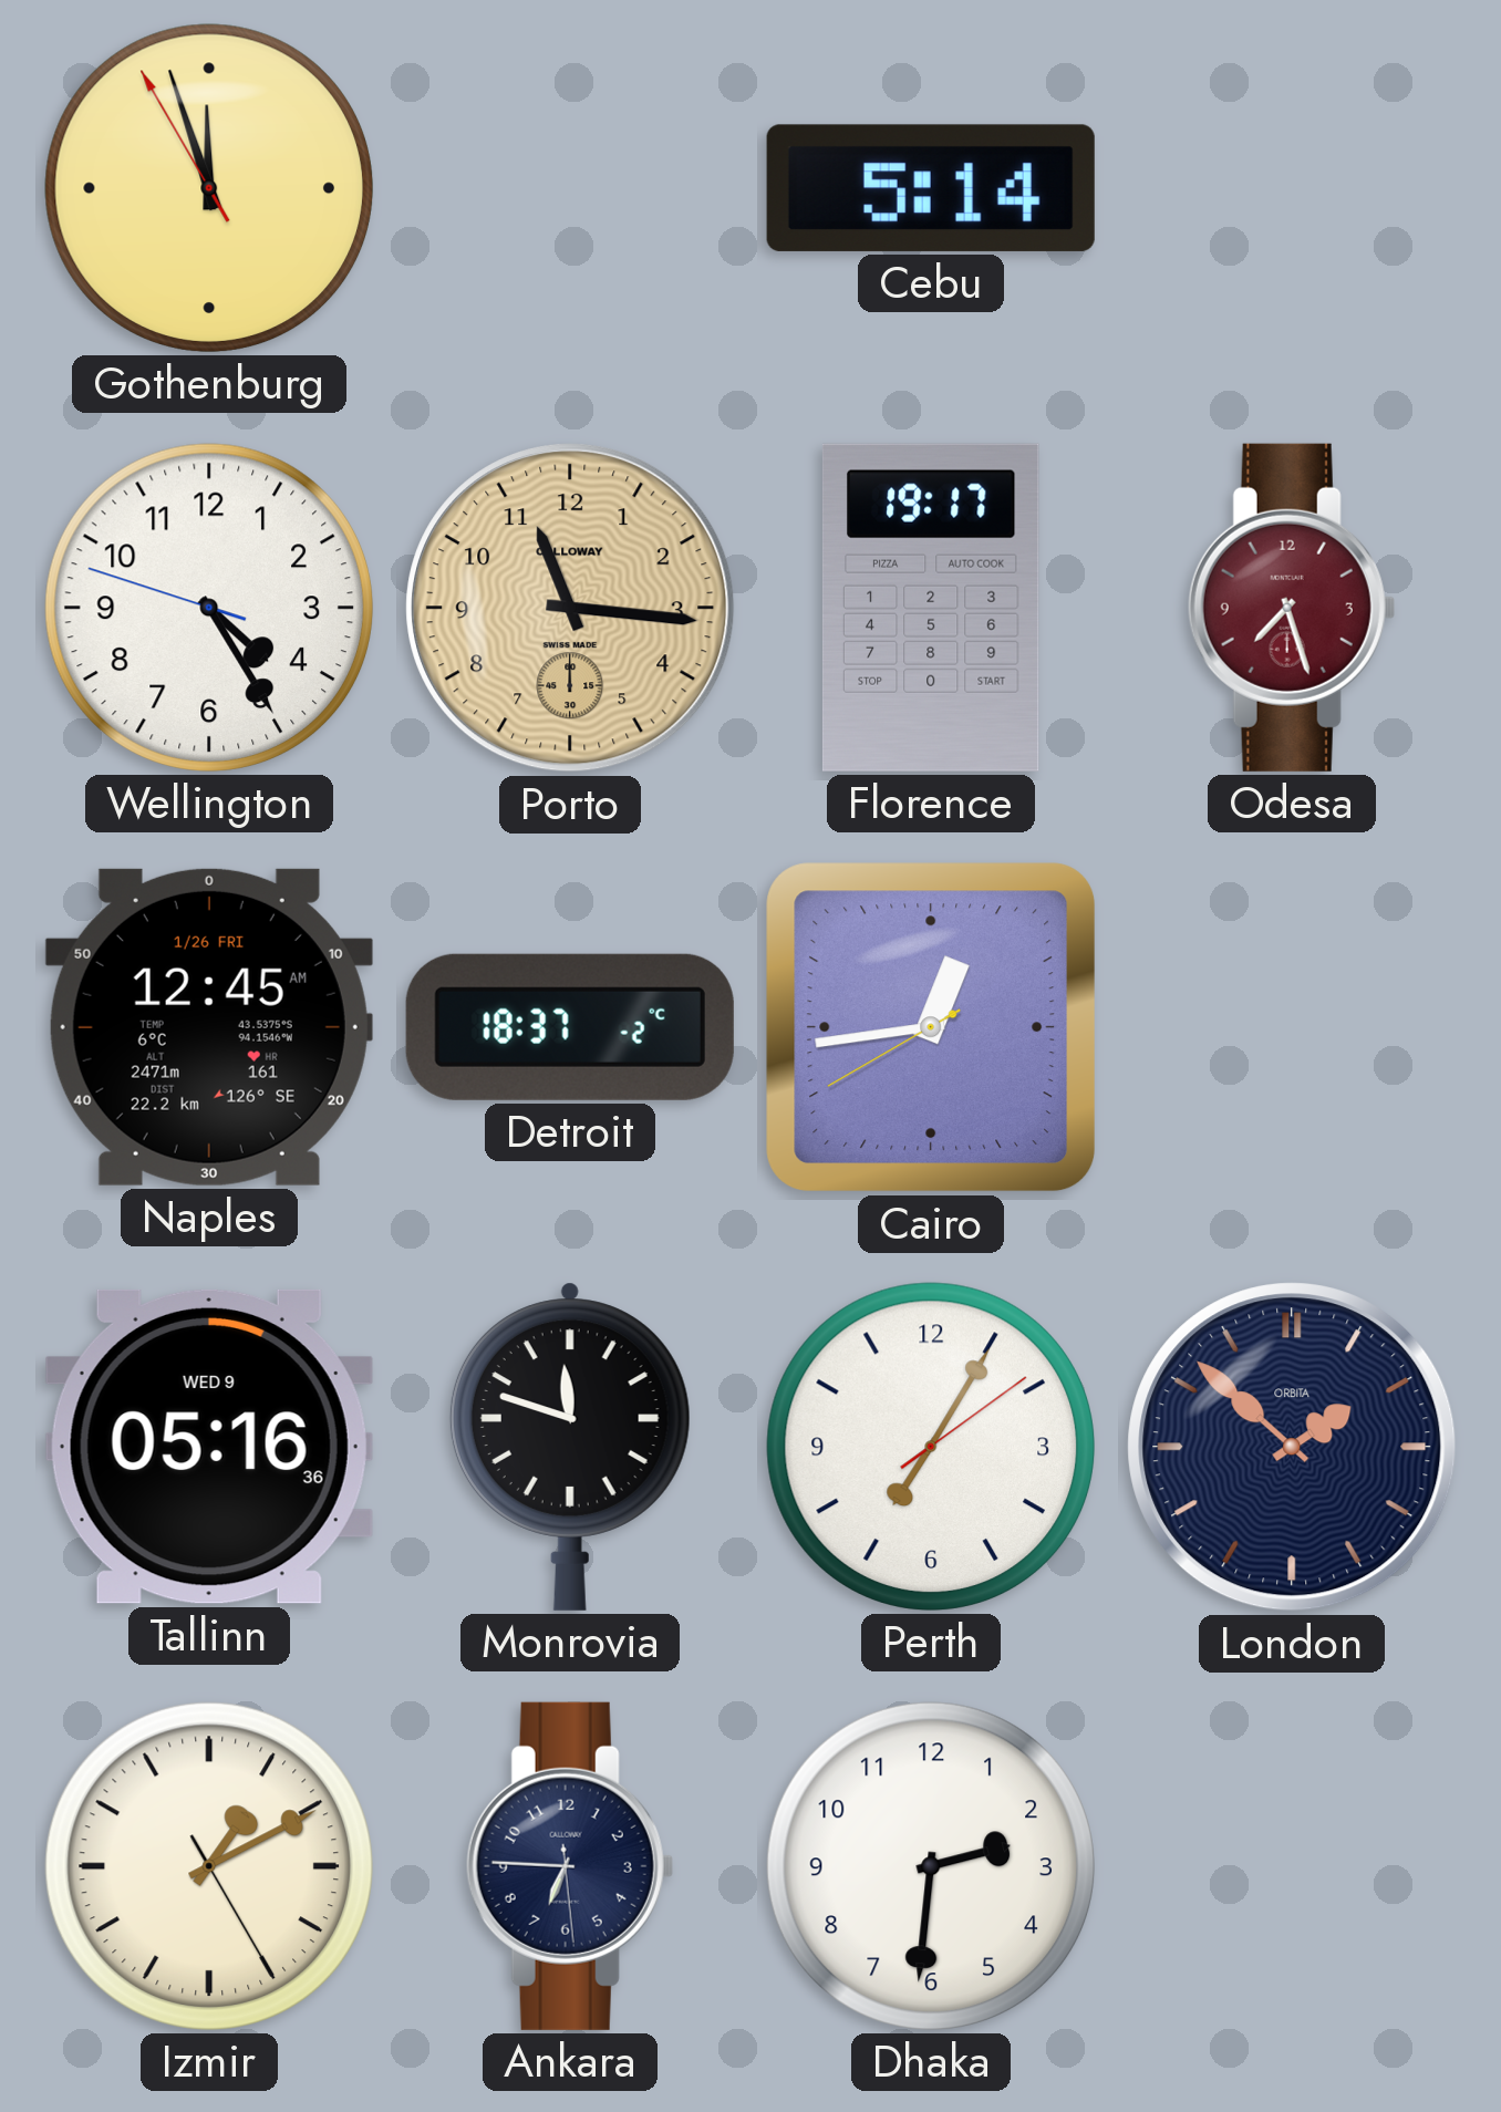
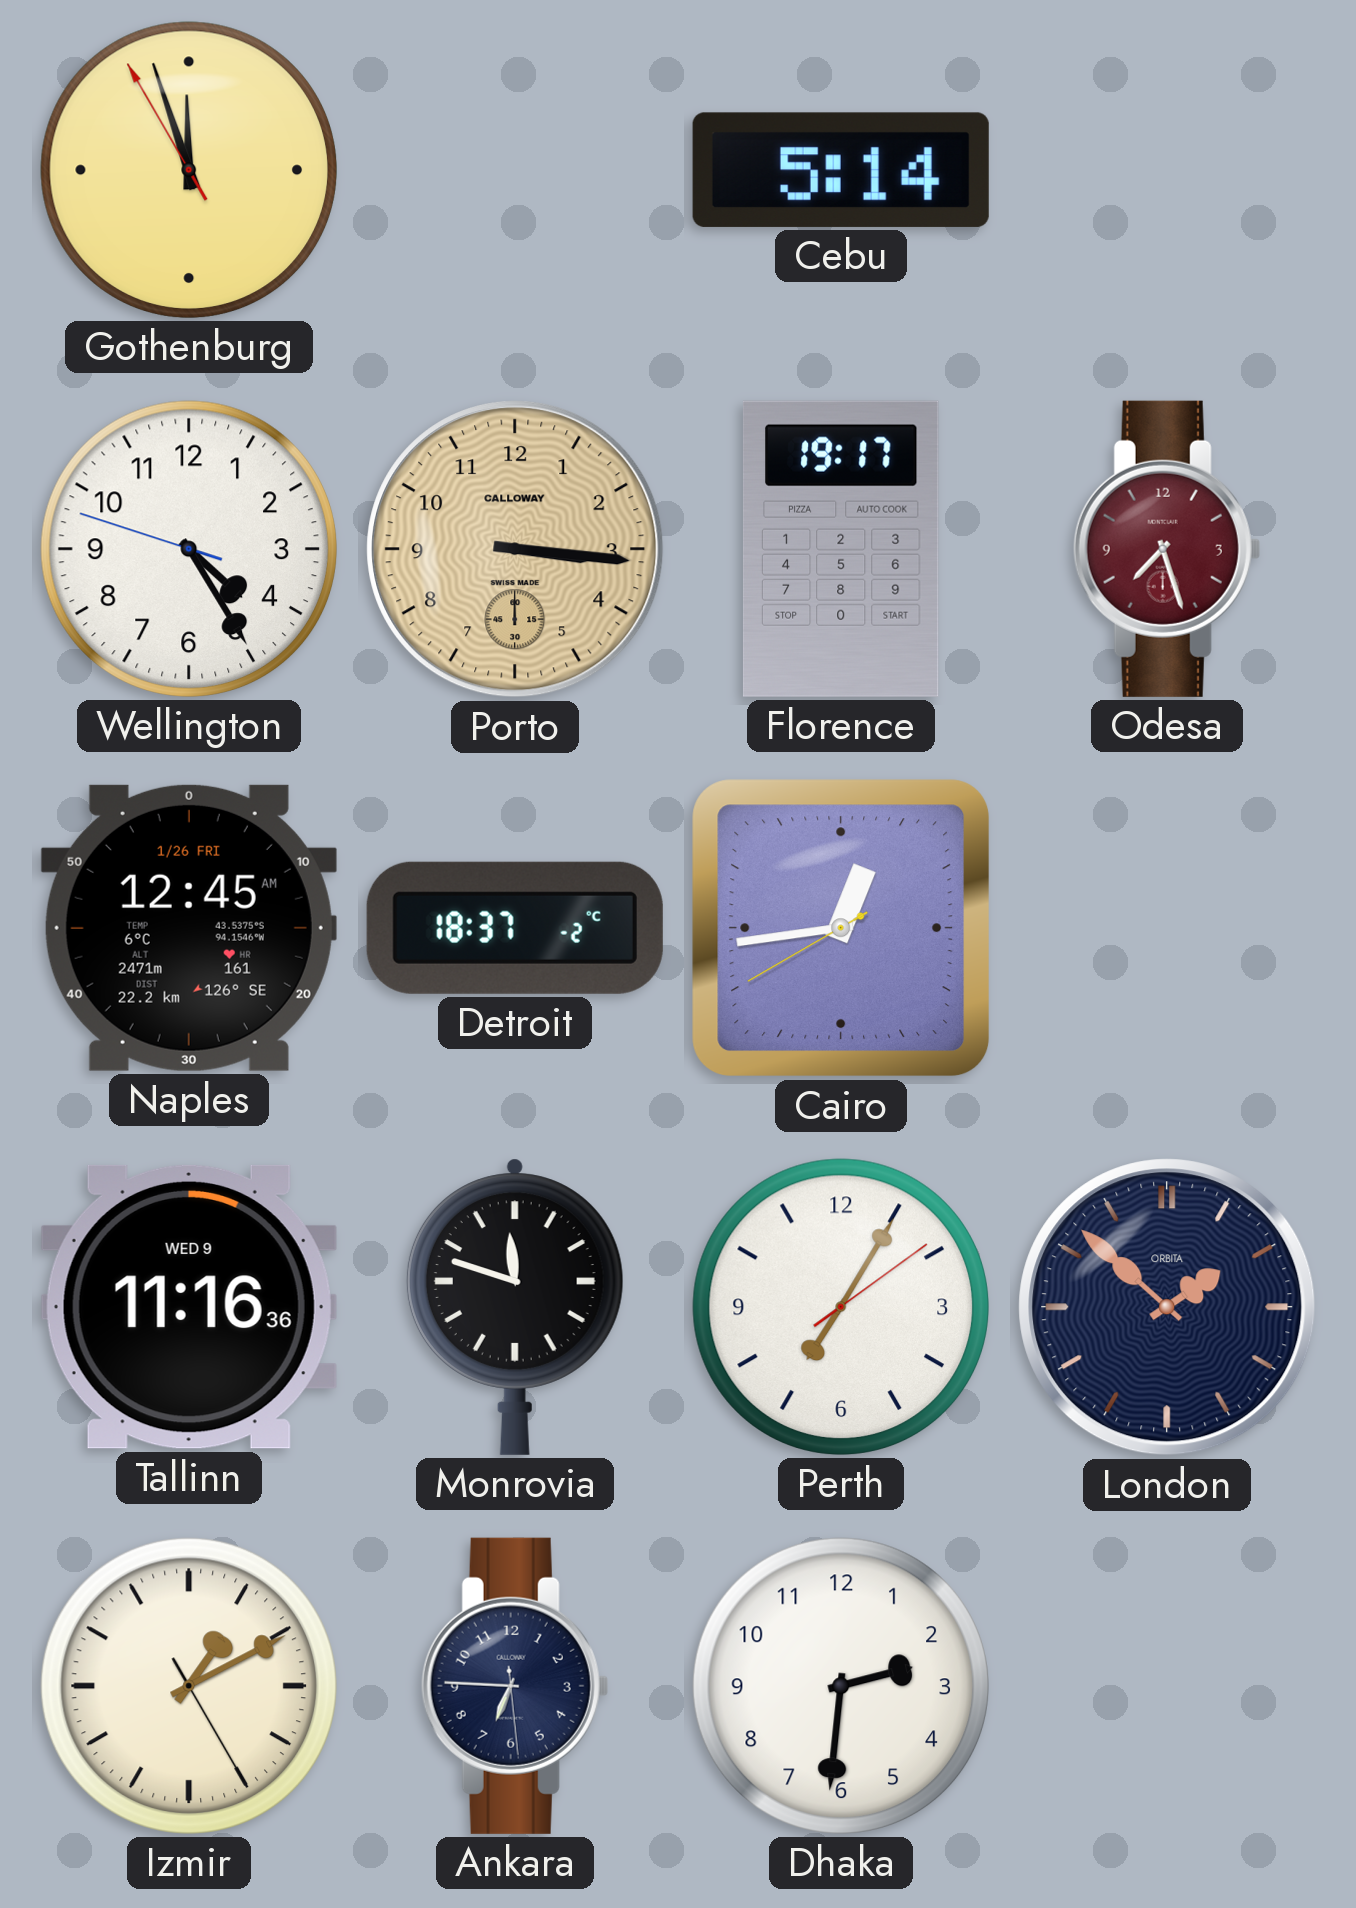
Porto: 11:16 -> 3:16
Tallinn: 05:16 -> 11:16
